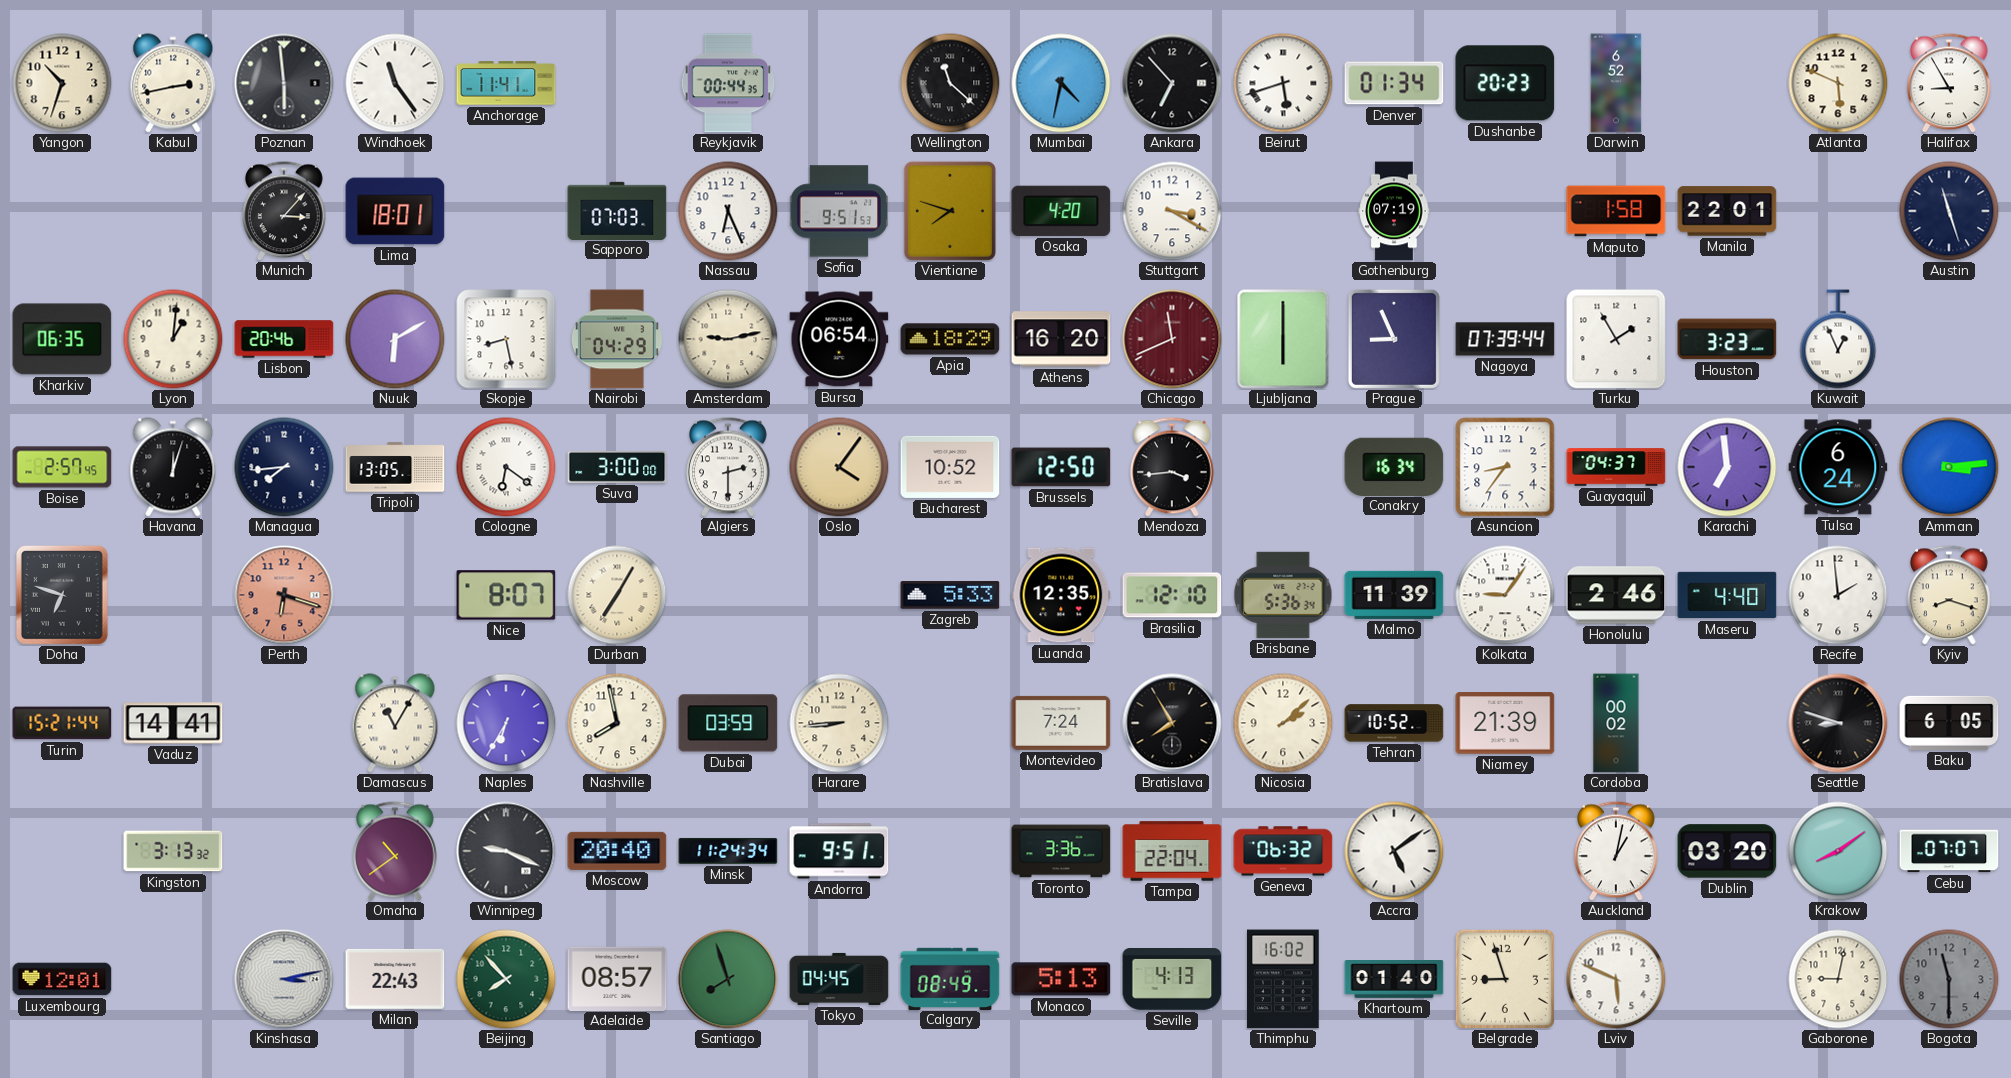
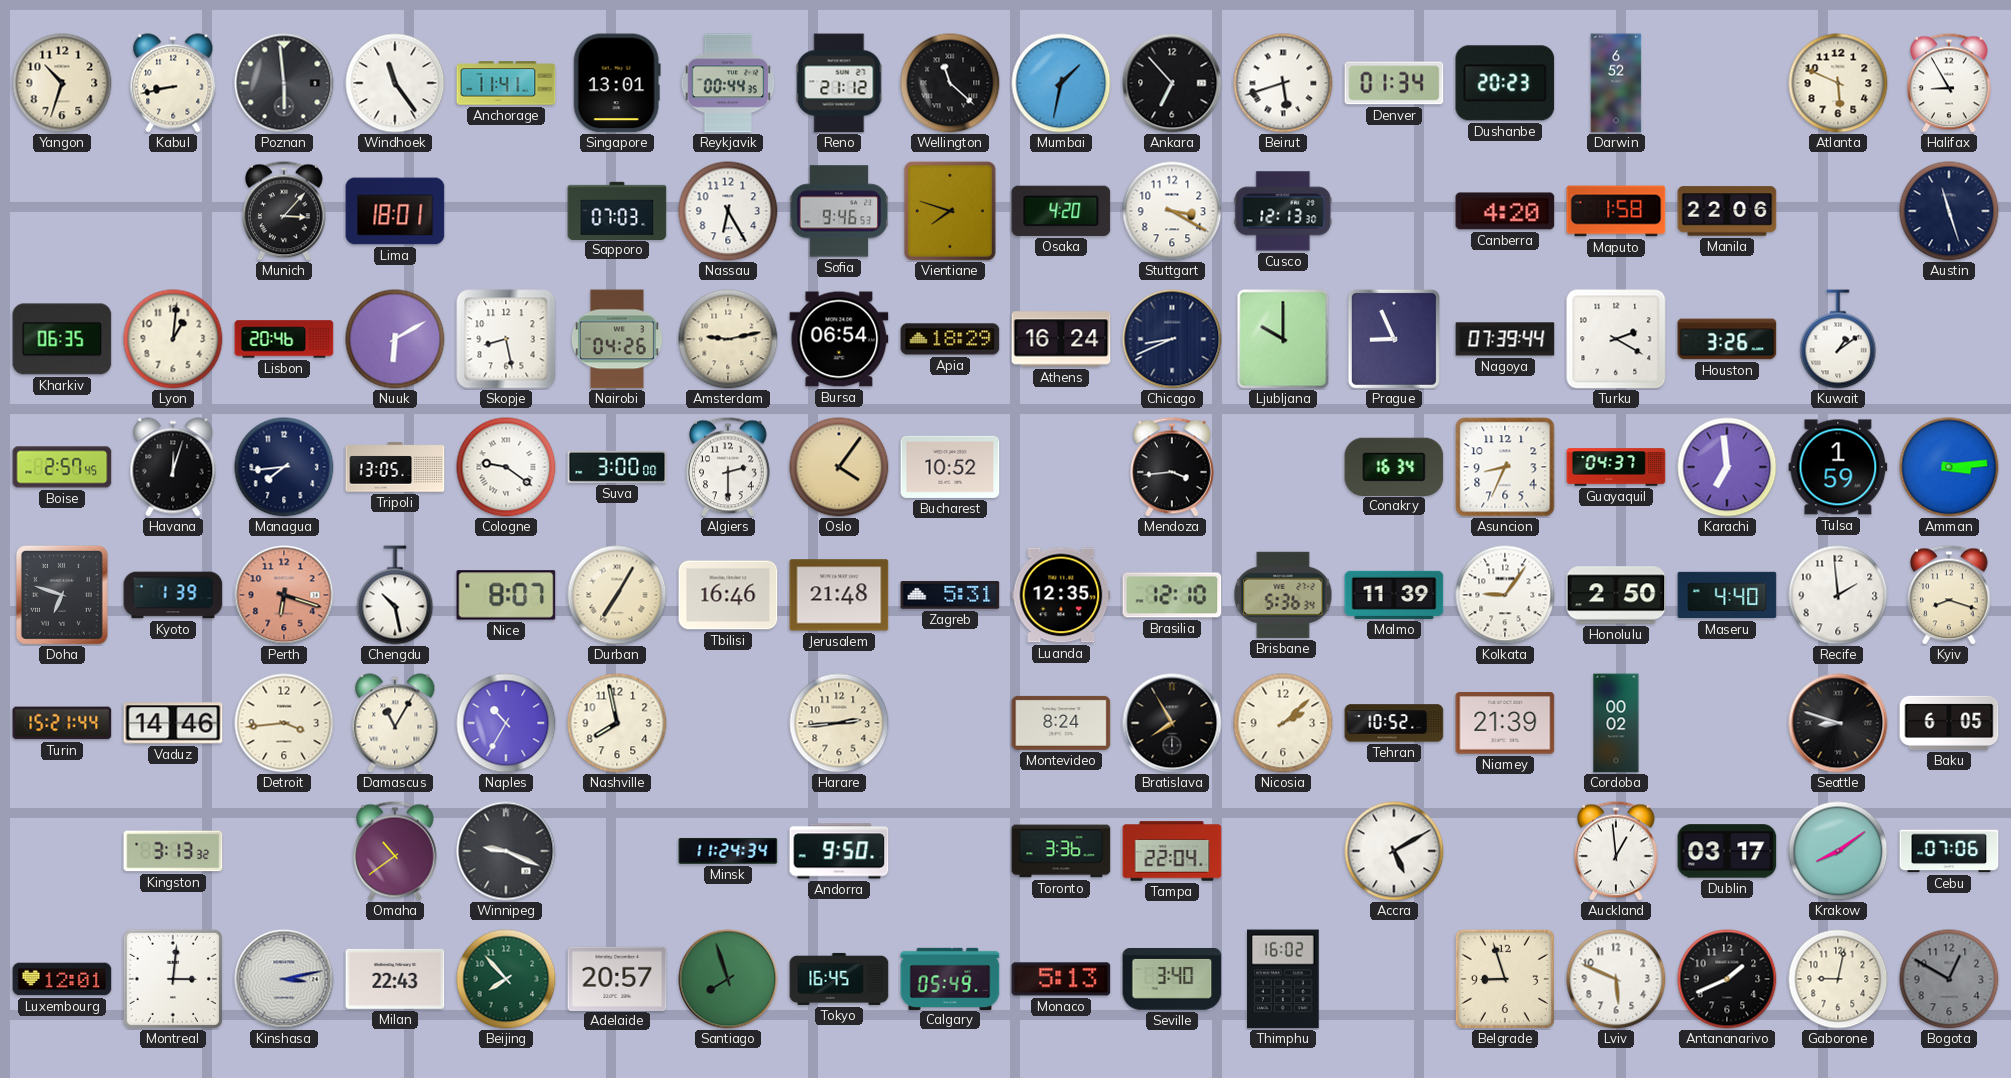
Kabul: 2:43 -> 8:43
Singapore: none -> 13:01
Reno: none -> 21:12
Mumbai: 4:32 -> 1:32
Nassau: 6:26 -> 6:25
Sofia: 9:51 -> 9:46
Cusco: none -> 12:13
Gothenburg: 07:19 -> none
Canberra: none -> 4:20
Manila: 22:01 -> 22:06
Nairobi: 04:29 -> 04:26
Athens: 16:20 -> 16:24
Chicago: 11:41 -> 8:41
Chicago dial: burgundy -> navy
Ljubljana: 6:00 -> 10:00
Turku: 1:55 -> 2:20
Houston: 3:23 -> 3:26
Kuwait: 12:56 -> 1:09
Cologne: 6:21 -> 9:21
Brussels: 12:50 -> none
Asuncion: 8:36 -> 8:34
Tulsa: 6:24 -> 1:59
Kyoto: none -> 1:39
Chengdu: none -> 10:28
Tbilisi: none -> 16:46
Jerusalem: none -> 21:48
Zagreb: 5:33 -> 5:31
Honolulu: 2:46 -> 2:50
Vaduz: 14:41 -> 14:46
Detroit: none -> 3:44
Naples: 6:35 -> 10:35
Dubai: 03:59 -> none
Harare: 8:44 -> 2:44
Montevideo: 7:24 -> 8:24
Moscow: 20:40 -> none
Andorra: 9:51 -> 9:50
Geneva: 06:32 -> none
Accra: 5:09 -> 5:10
Auckland: 1:02 -> 12:59
Dublin: 03:20 -> 03:17
Cebu: 07:07 -> 07:06
Montreal: none -> 3:01
Adelaide: 08:57 -> 20:57
Tokyo: 04:45 -> 16:45
Calgary: 08:49 -> 05:49
Seville: 4:13 -> 3:40
Khartoum: 01:40 -> none
Antananarivo: none -> 1:41
Bogota: 11:30 -> 12:50
